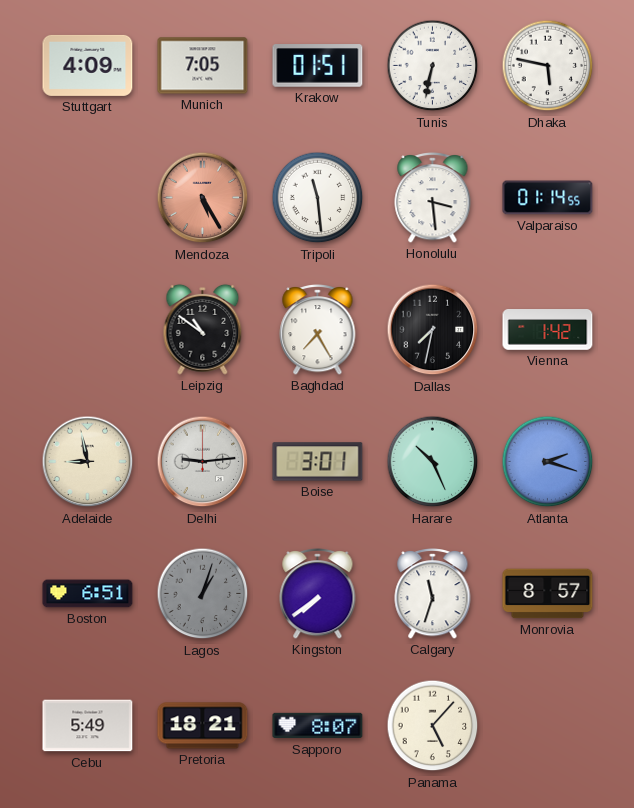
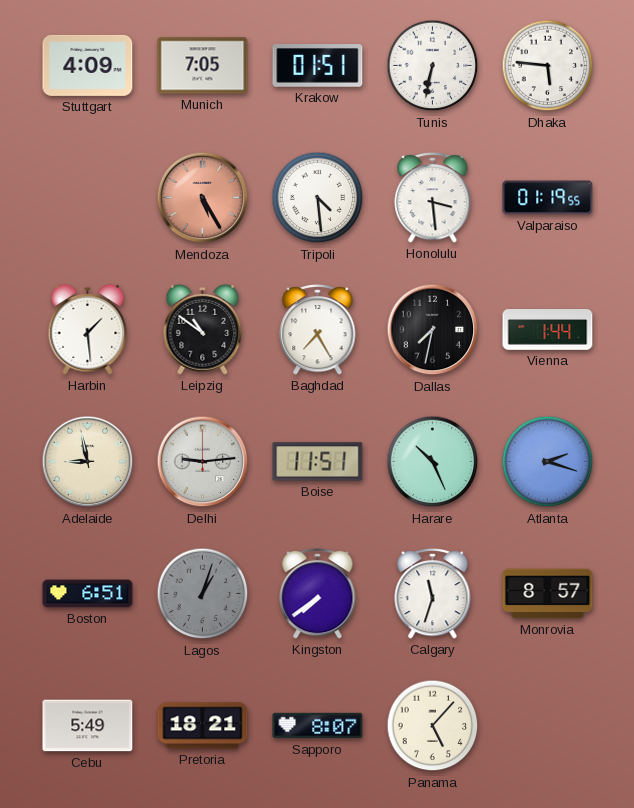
Dhaka: 5:47 -> 5:46
Tripoli: 11:29 -> 4:29
Valparaiso: 01:14 -> 01:19
Harbin: none -> 1:29
Vienna: 1:42 -> 1:44
Boise: 3:01 -> 11:51
